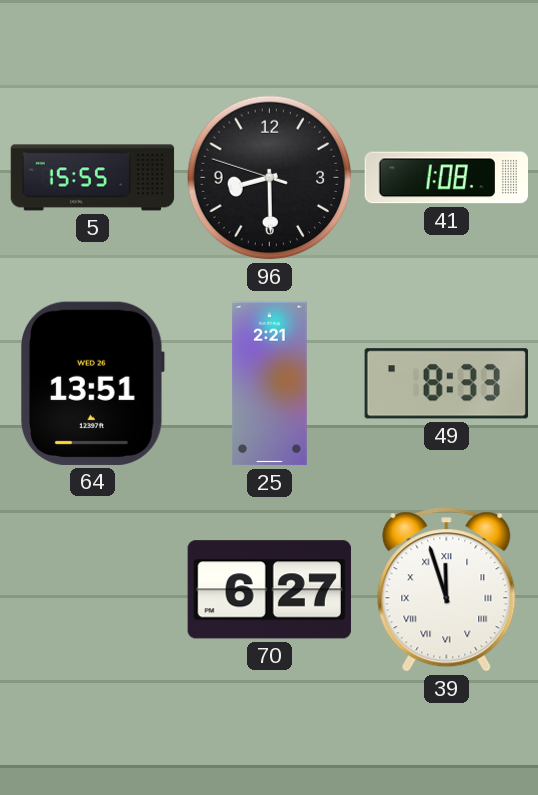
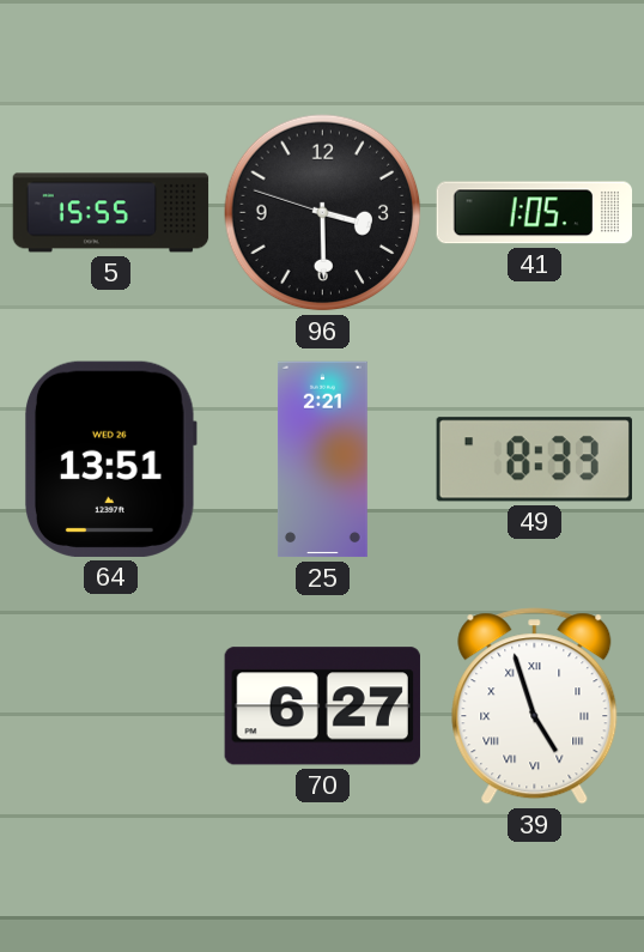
96: 8:29 -> 3:29
41: 1:08 -> 1:05
39: 11:57 -> 4:57
